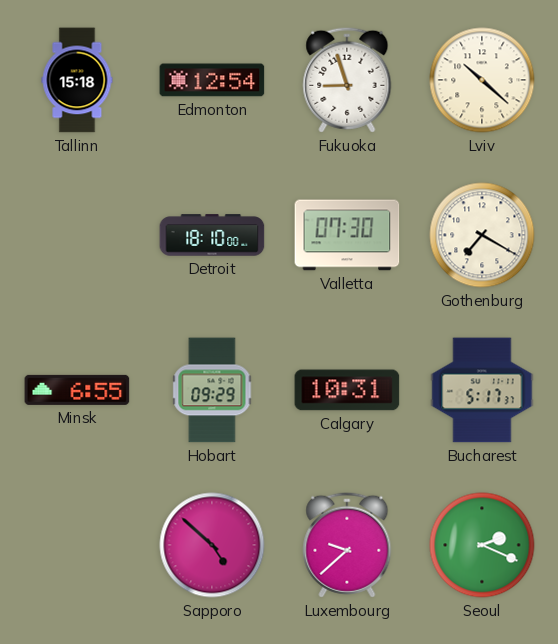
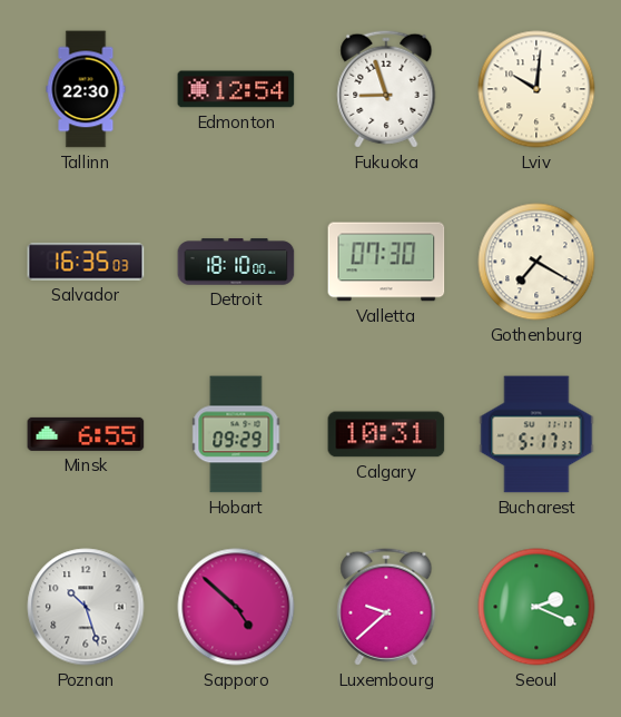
Tallinn: 15:18 -> 22:30
Lviv: 10:22 -> 10:01
Salvador: none -> 16:35
Poznan: none -> 10:27
